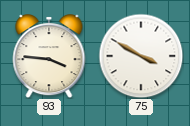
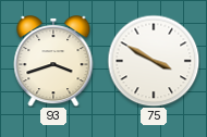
93: 3:46 -> 3:42
